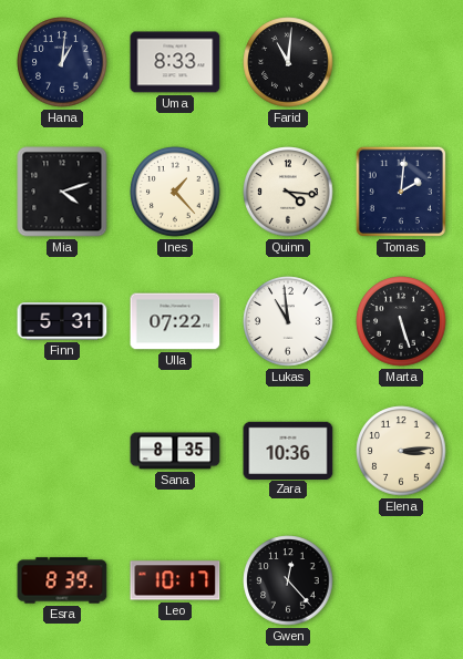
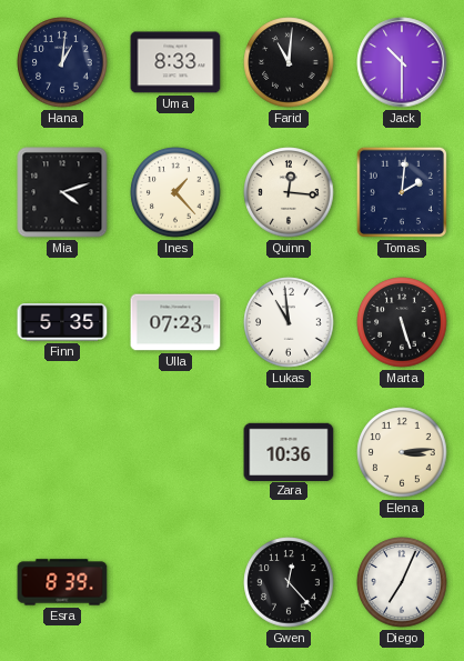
Jack: none -> 10:30
Quinn: 4:16 -> 12:16
Finn: 5:31 -> 5:35
Ulla: 07:22 -> 07:23
Sana: 8:35 -> none
Leo: 10:17 -> none
Diego: none -> 7:04
